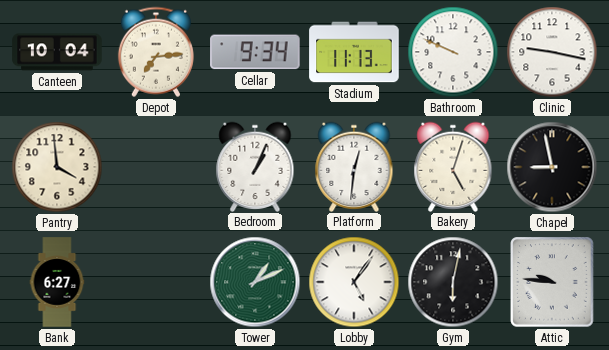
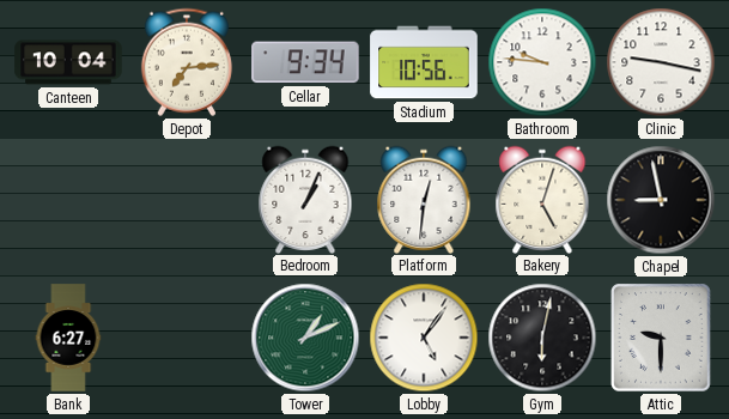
Stadium: 11:13 -> 10:56
Bathroom: 9:49 -> 9:46
Pantry: 3:59 -> none
Attic: 9:46 -> 9:30
